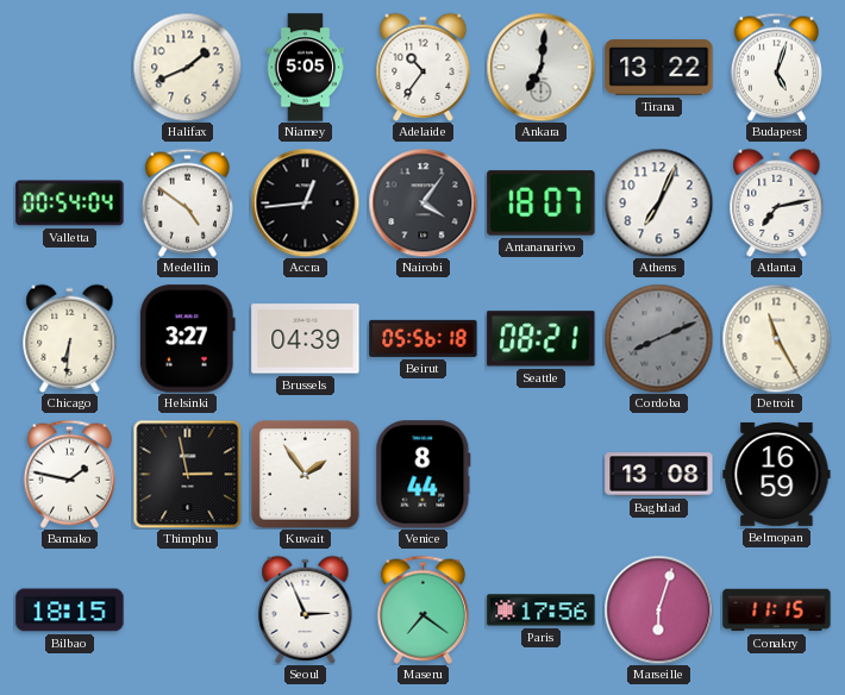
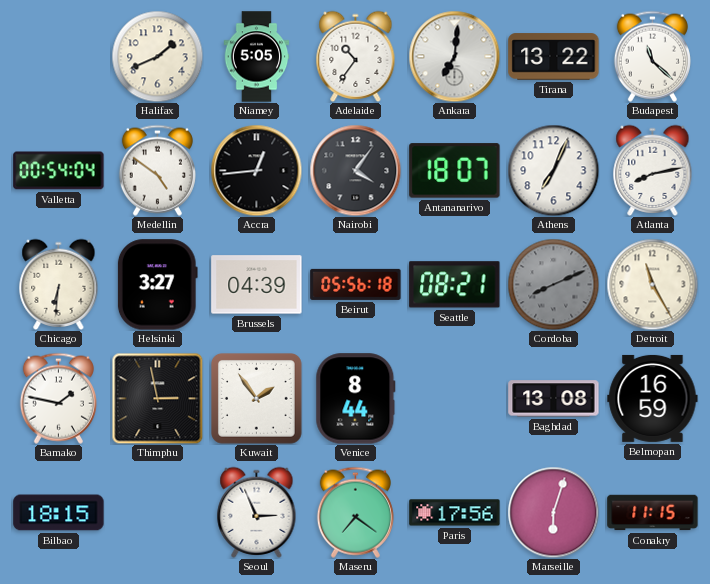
Budapest: 5:03 -> 11:22
Atlanta: 7:13 -> 8:13
